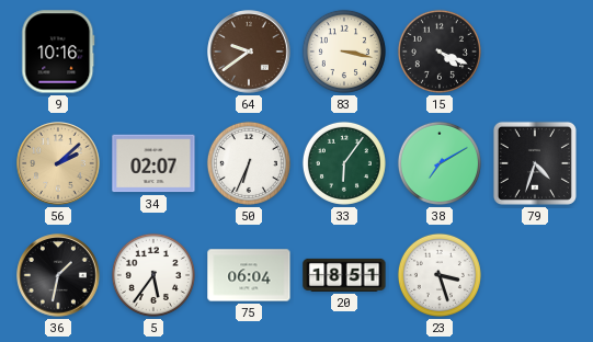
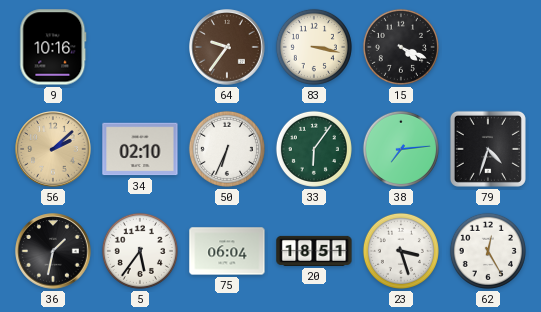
64: 9:39 -> 9:36
34: 02:07 -> 02:10
38: 7:10 -> 7:14
62: none -> 12:25
